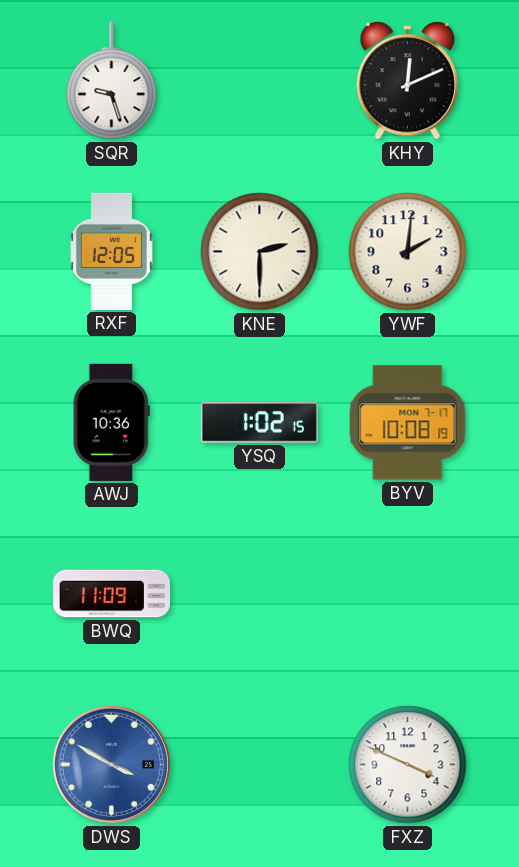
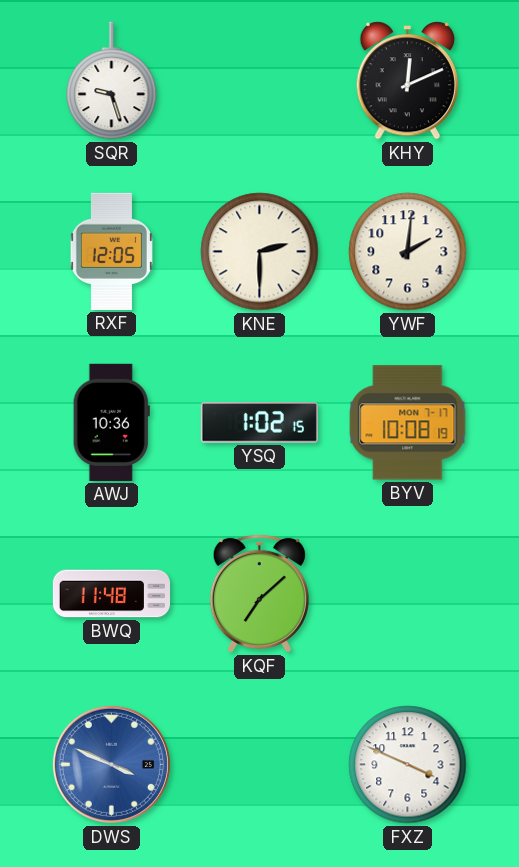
BWQ: 11:09 -> 11:48
KQF: none -> 7:08
DWS: 3:50 -> 3:49
